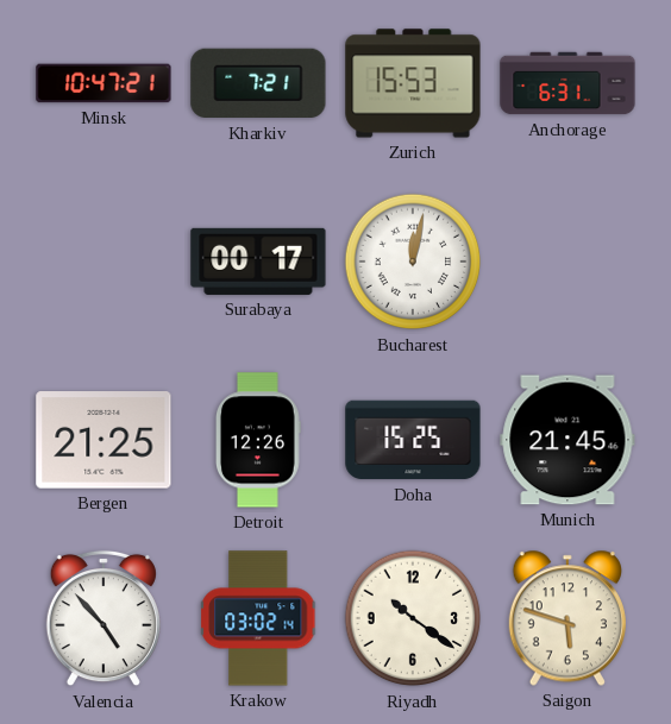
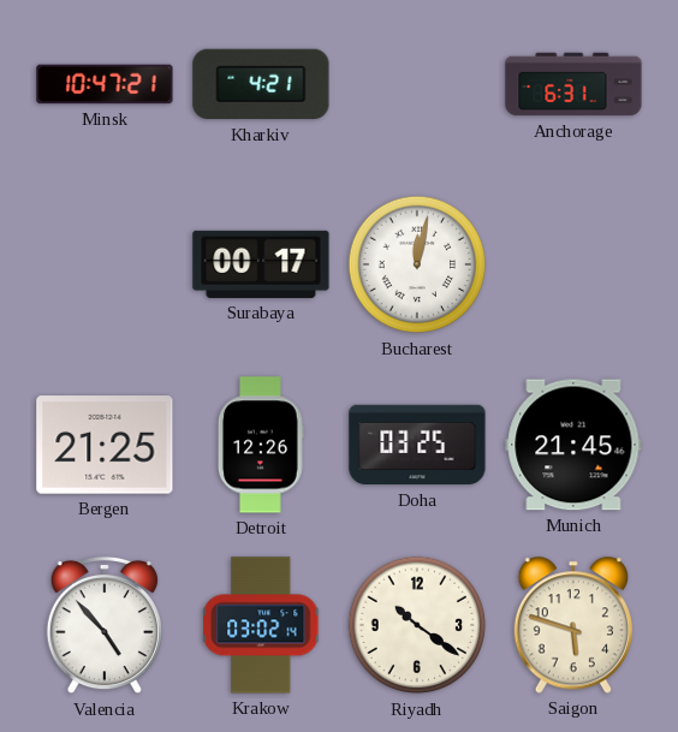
Kharkiv: 7:21 -> 4:21
Zurich: 15:53 -> none
Doha: 15:25 -> 03:25
